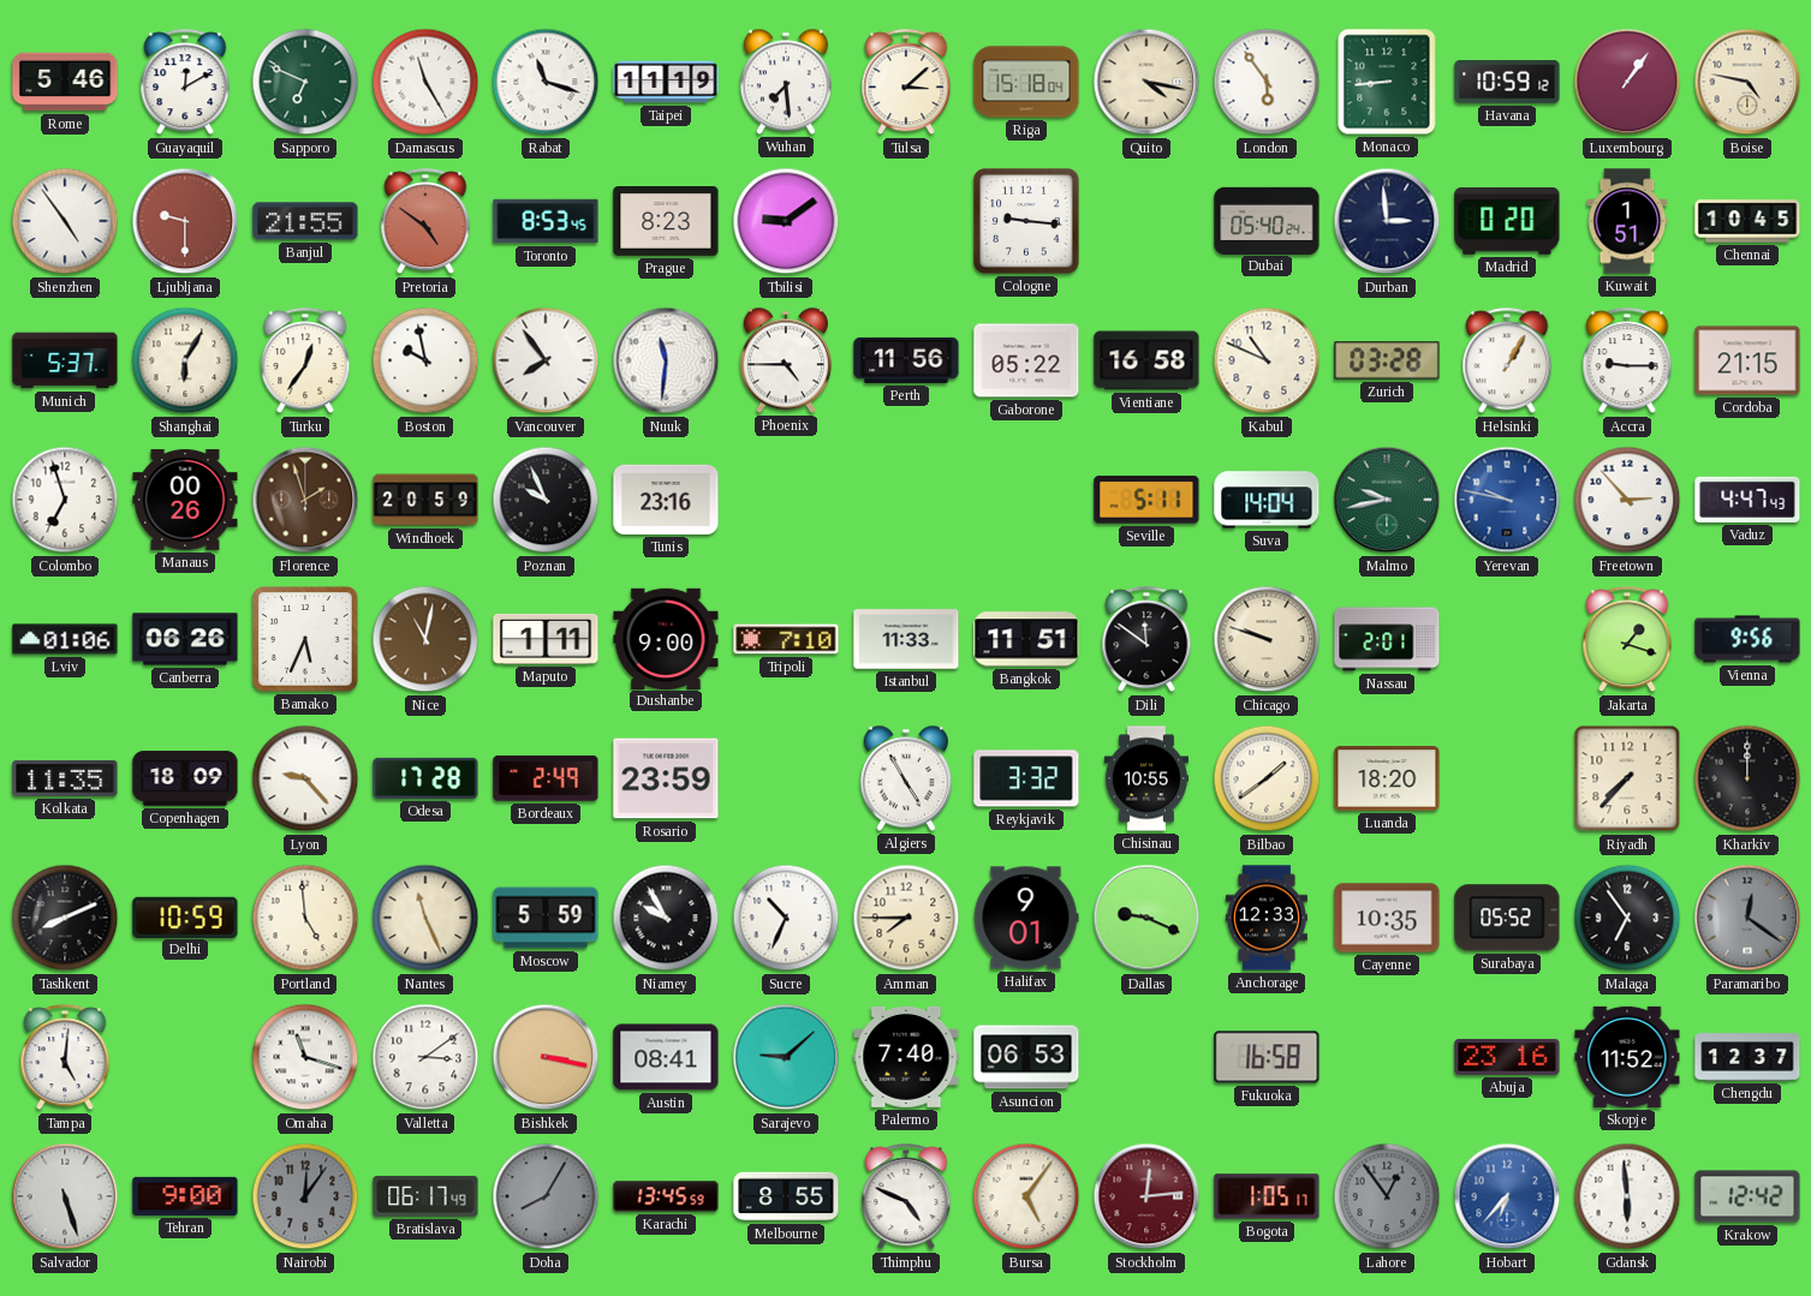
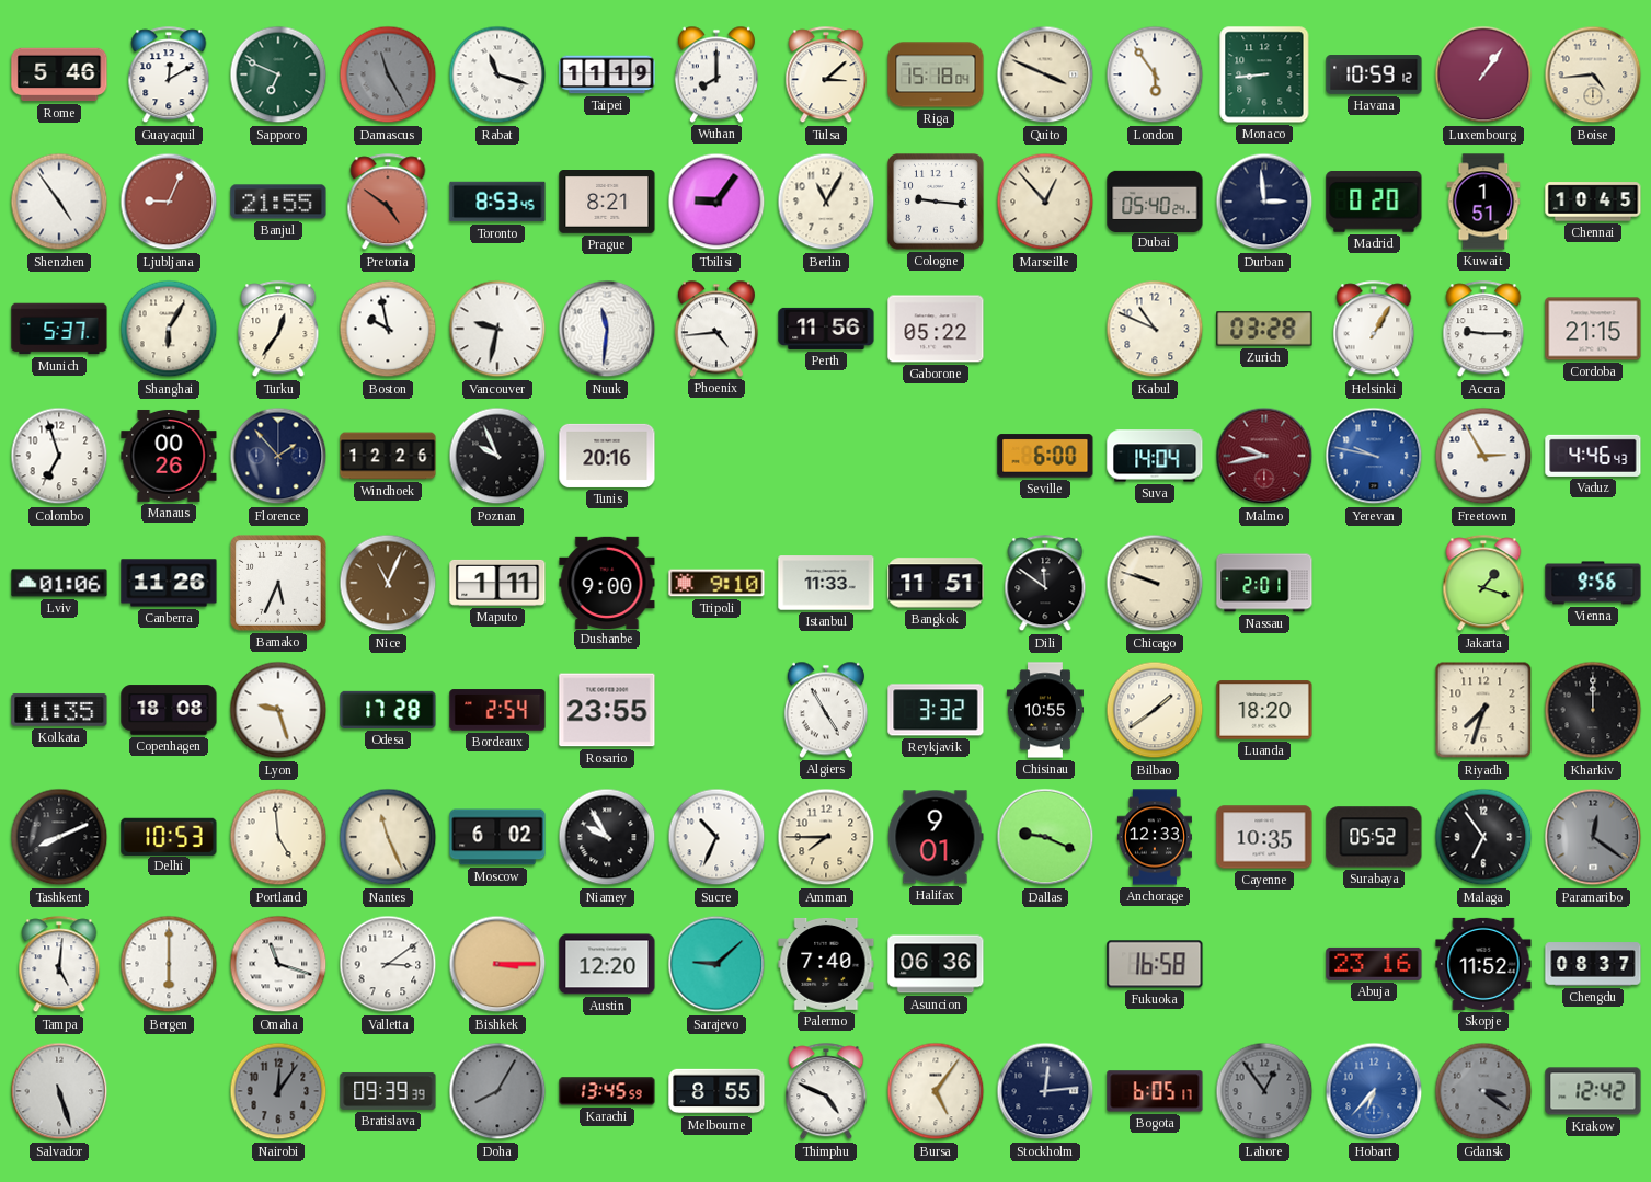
Damascus dial: white -> grey
Wuhan: 7:29 -> 8:00
Quito: 4:17 -> 3:49
Boise: 4:47 -> 4:44
Ljubljana: 9:30 -> 9:04
Prague: 8:23 -> 8:21
Tbilisi: 9:09 -> 9:06
Berlin: none -> 11:05
Marseille: none -> 12:53
Vancouver: 7:54 -> 9:32
Phoenix: 4:45 -> 4:44
Vientiane: 16:58 -> none
Florence: 1:57 -> 1:53
Florence dial: brown -> navy
Windhoek: 20:59 -> 12:26
Tunis: 23:16 -> 20:16
Seville: 5:11 -> 6:00
Malmo dial: green -> burgundy
Freetown: 2:53 -> 2:55
Vaduz: 4:47 -> 4:46
Canberra: 06:26 -> 11:26
Nice: 11:02 -> 11:04
Tripoli: 7:10 -> 9:10
Copenhagen: 18:09 -> 18:08
Lyon: 9:23 -> 9:27
Bordeaux: 2:49 -> 2:54
Rosario: 23:59 -> 23:55
Riyadh: 7:37 -> 7:33
Delhi: 10:59 -> 10:53
Moscow: 5:59 -> 6:02
Bergen: none -> 6:00
Bishkek: 3:17 -> 3:15
Austin: 08:41 -> 12:20
Asuncion: 06:53 -> 06:36
Chengdu: 12:37 -> 08:37
Tehran: 9:00 -> none
Bratislava: 06:17 -> 09:39
Stockholm dial: burgundy -> navy
Bogota: 1:05 -> 6:05
Gdansk: 5:59 -> 3:21
Gdansk dial: white -> grey
